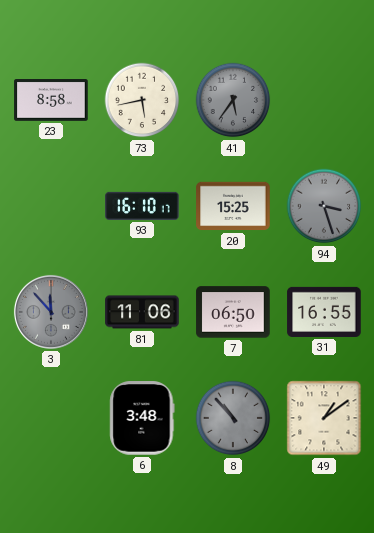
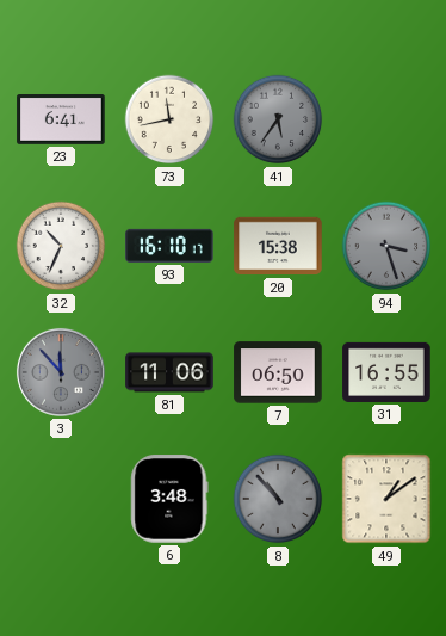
23: 8:58 -> 6:41
73: 5:43 -> 11:43
32: none -> 10:34
20: 15:25 -> 15:38
